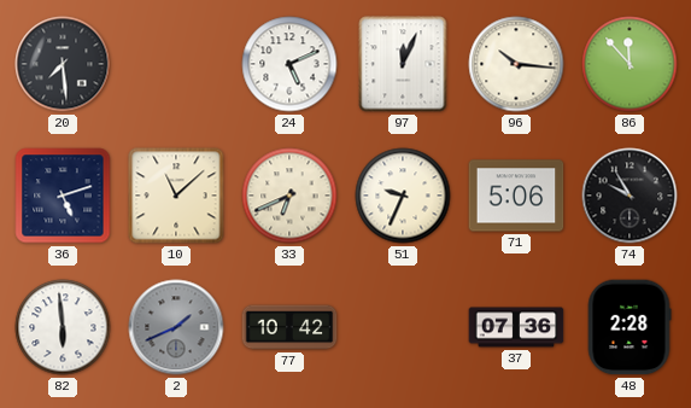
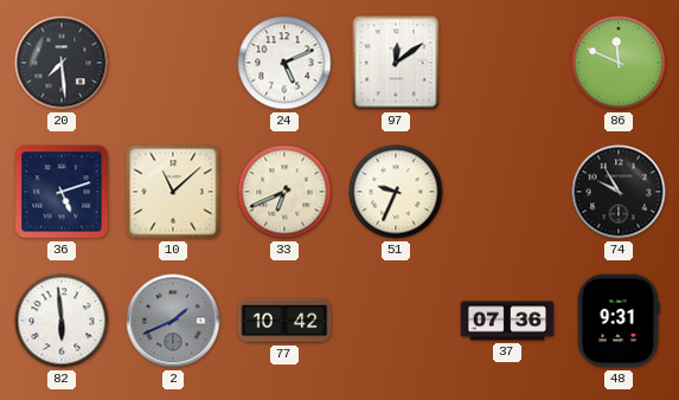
97: 12:04 -> 12:09
96: 10:16 -> none
86: 11:53 -> 11:49
71: 5:06 -> none
48: 2:28 -> 9:31
